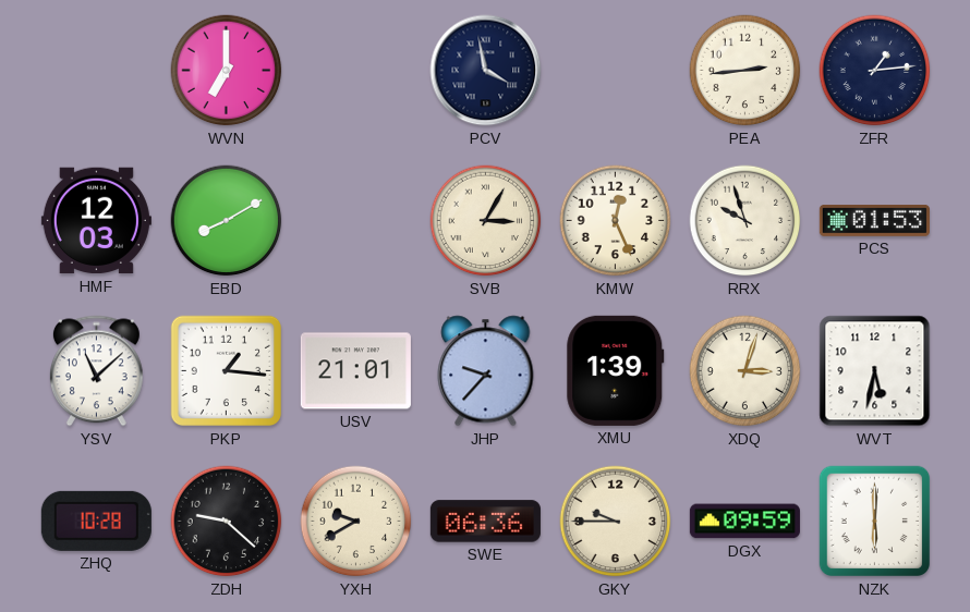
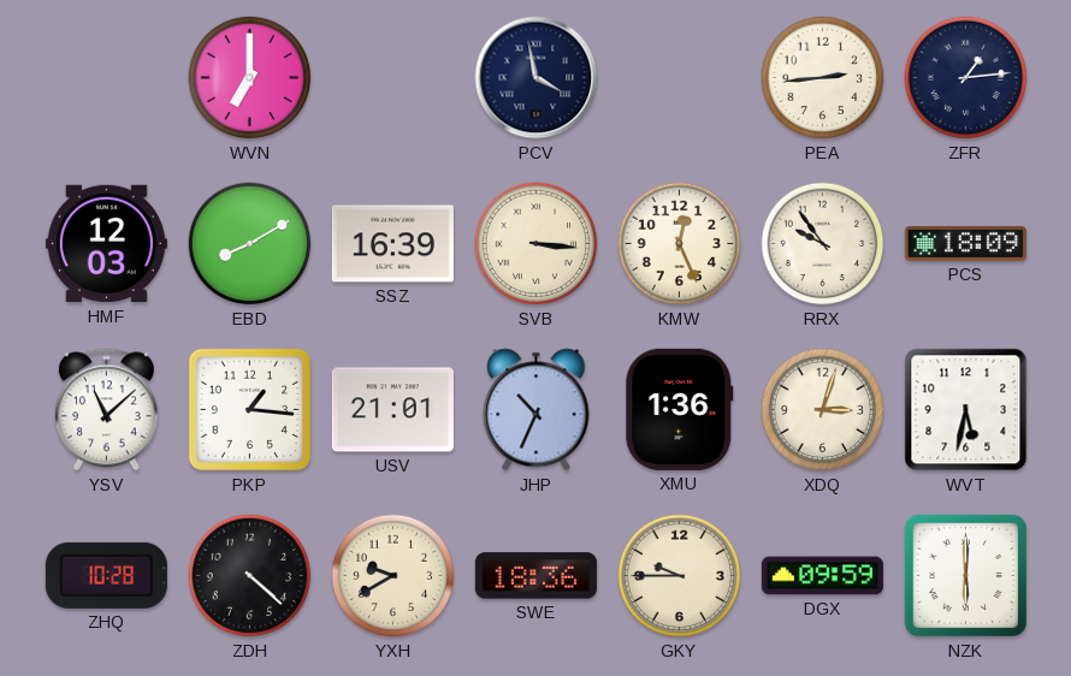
SSZ: none -> 16:39
SVB: 3:05 -> 3:16
RRX: 9:57 -> 9:54
PCS: 01:53 -> 18:09
JHP: 9:37 -> 10:34
XMU: 1:39 -> 1:36
ZDH: 9:22 -> 4:22
SWE: 06:36 -> 18:36
